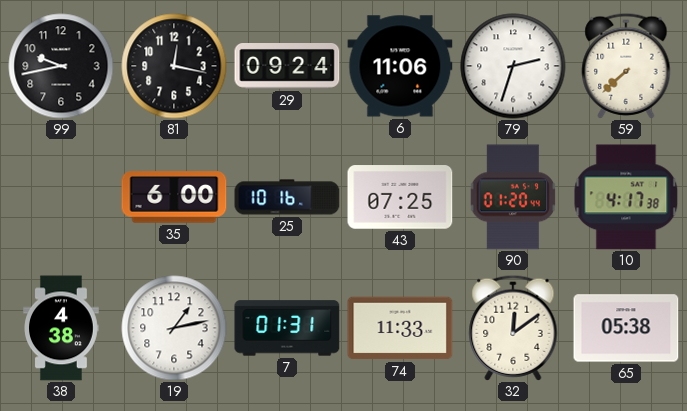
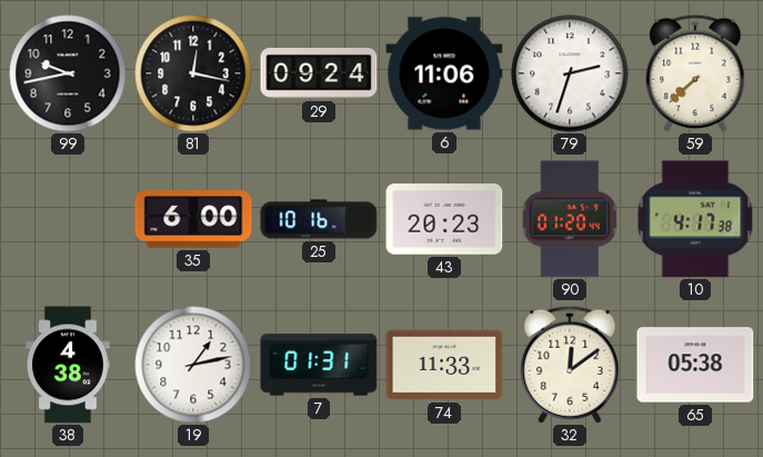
43: 07:25 -> 20:23
